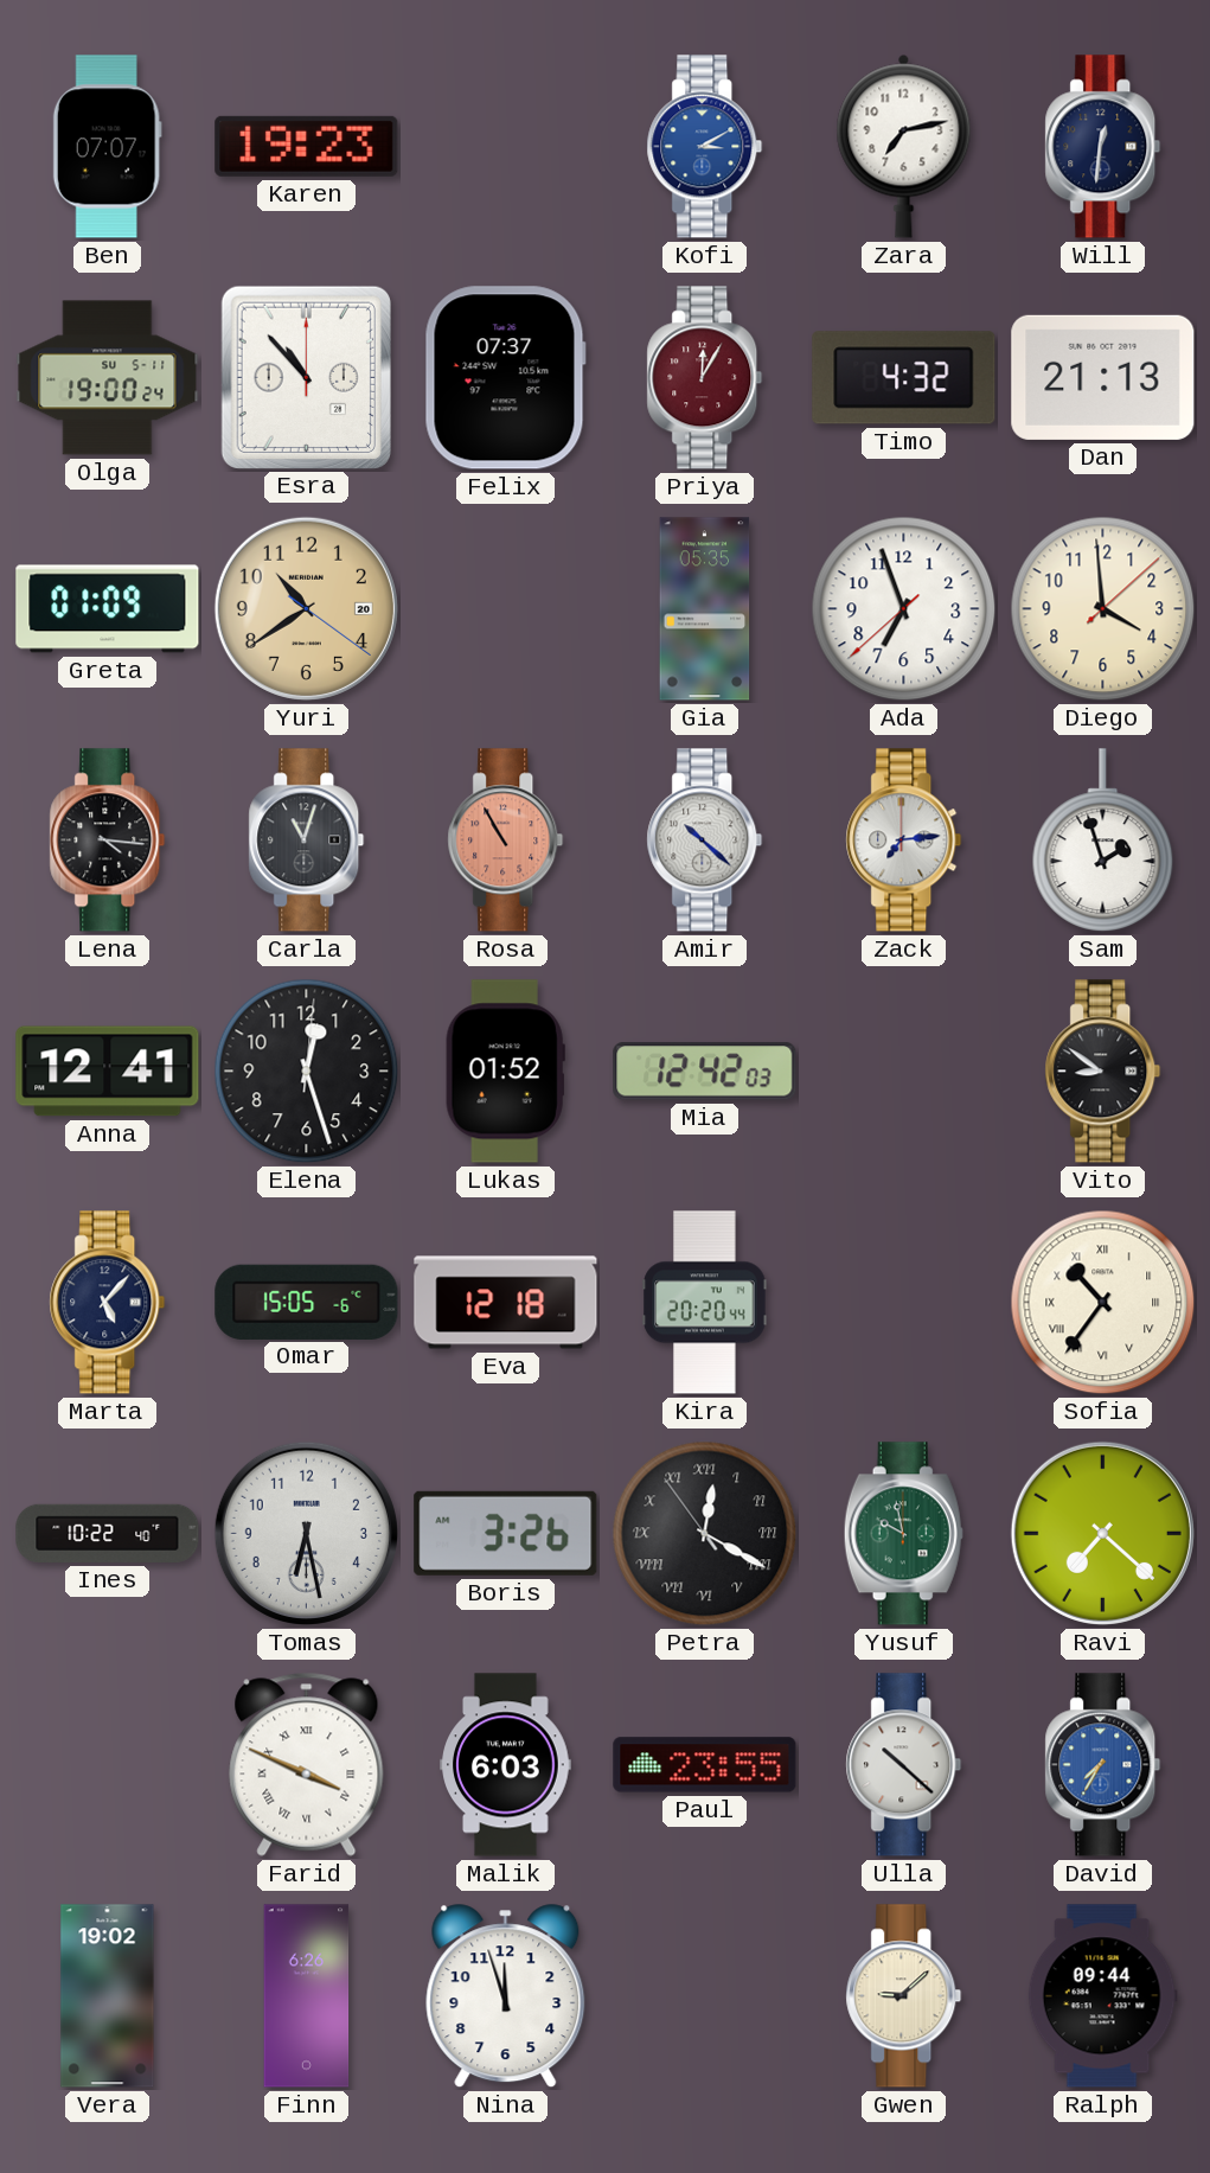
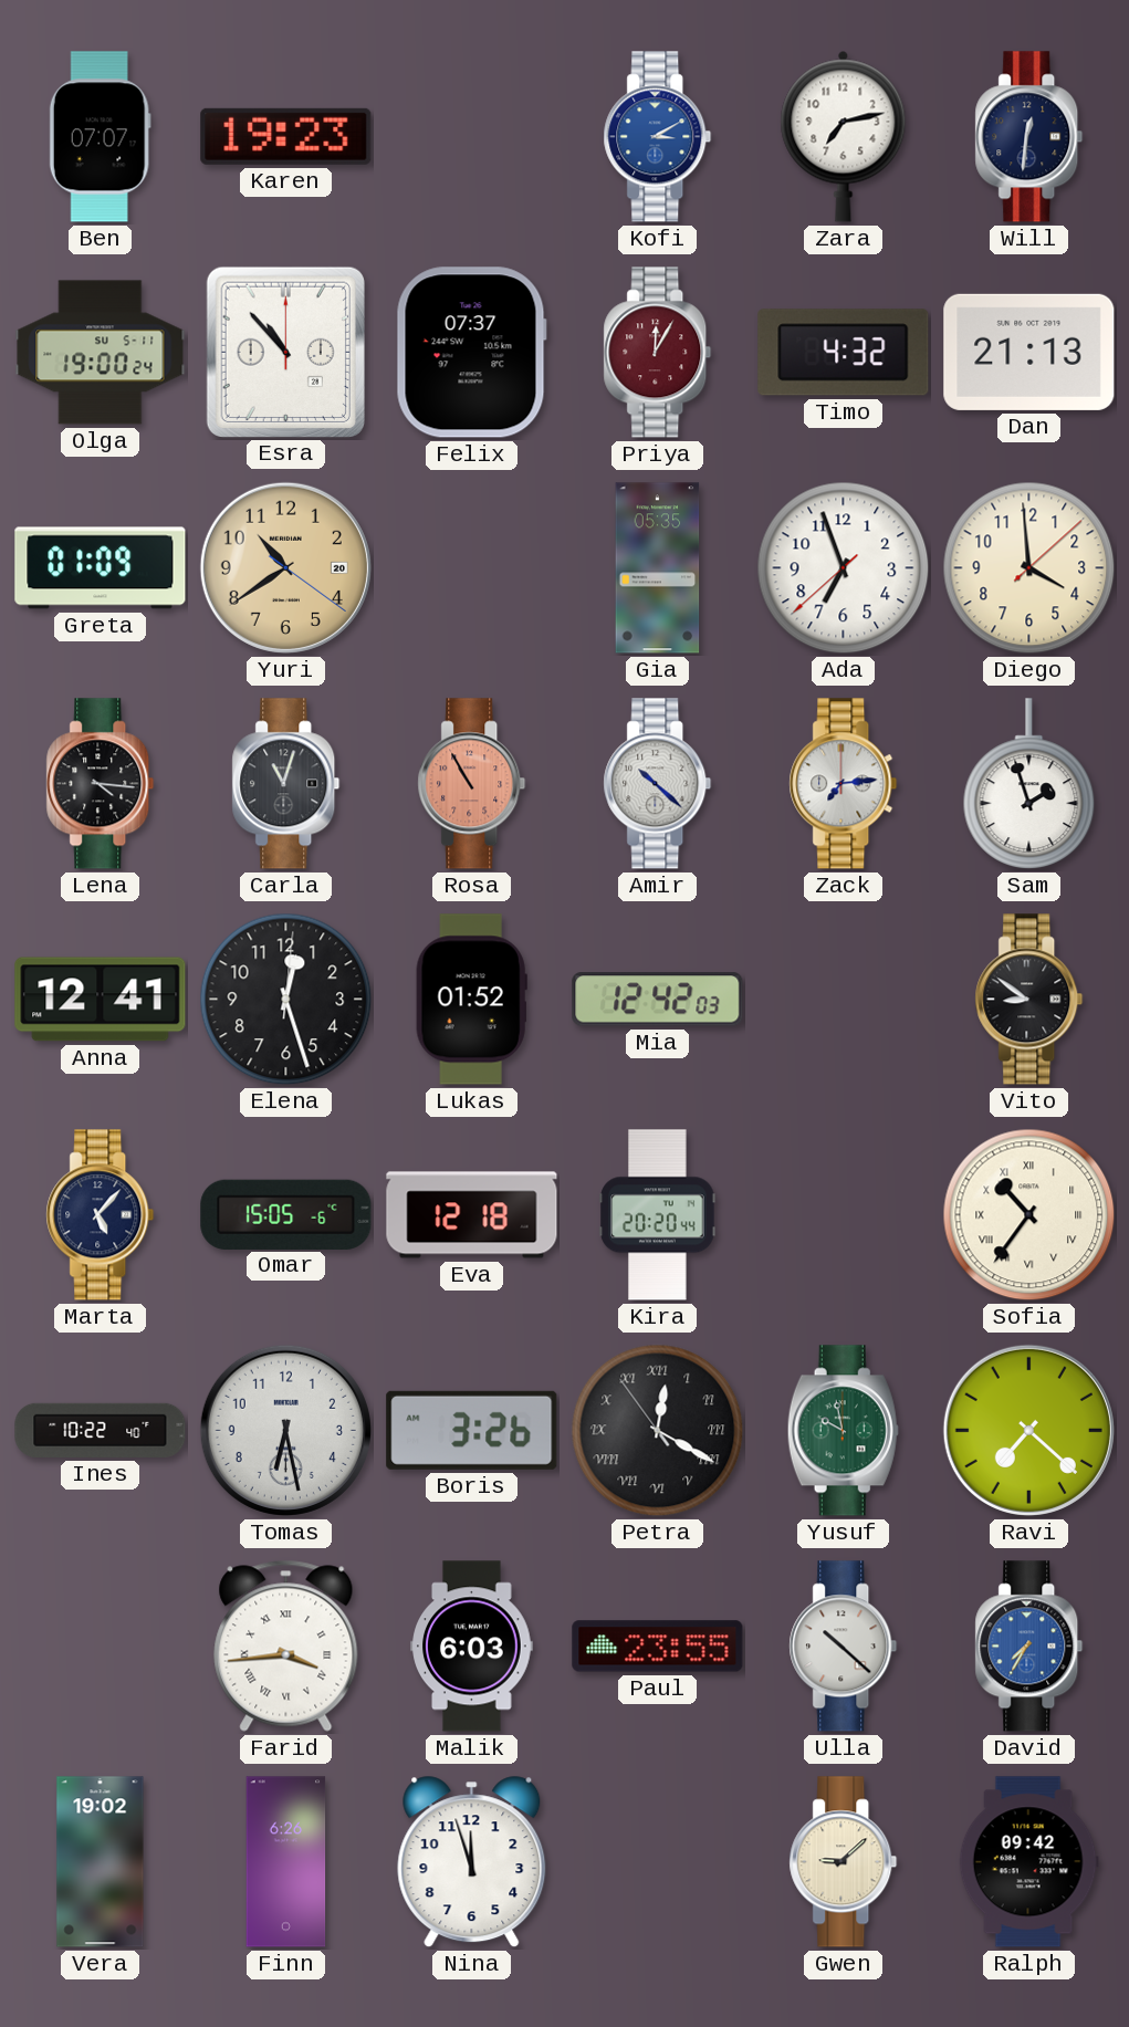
Farid: 3:49 -> 3:44
Ralph: 09:44 -> 09:42
